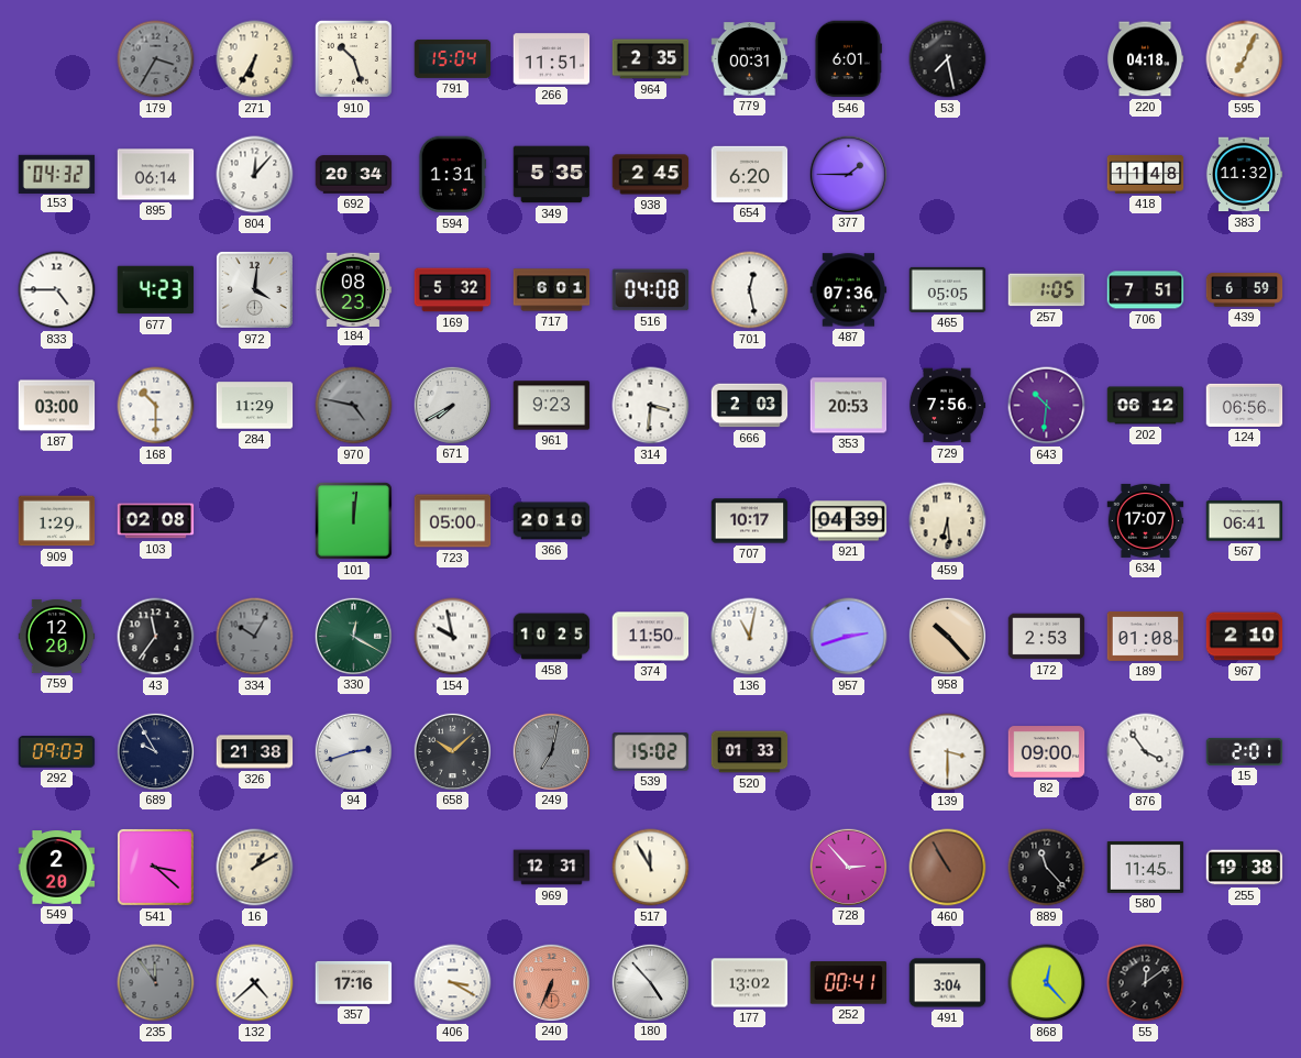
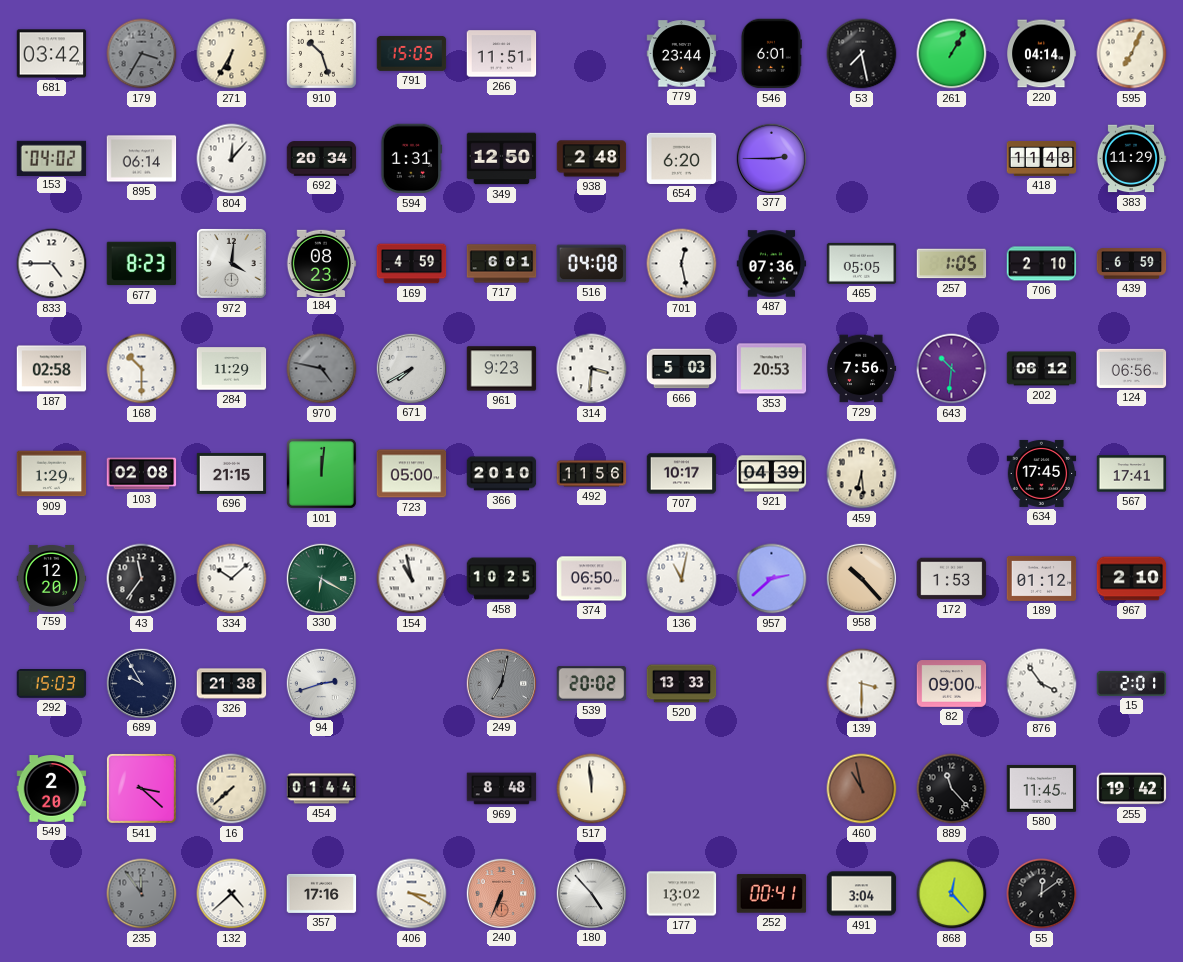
681: none -> 03:42
791: 15:04 -> 15:05
964: 2:35 -> none
779: 00:31 -> 23:44
261: none -> 1:05
220: 04:18 -> 04:14
153: 04:32 -> 04:02
349: 5:35 -> 12:50
938: 2:45 -> 2:48
377: 1:45 -> 2:45
383: 11:32 -> 11:29
677: 4:23 -> 8:23
169: 5:32 -> 4:59
706: 7:51 -> 2:10
187: 03:00 -> 02:58
666: 2:03 -> 5:03
696: none -> 21:15
492: none -> 11:56
634: 17:07 -> 17:45
567: 06:41 -> 17:41
334: 10:05 -> 10:08
334 dial: grey -> white
330: 12:20 -> 6:20
154: 9:58 -> 10:58
374: 11:50 -> 06:50
957: 2:42 -> 2:38
172: 2:53 -> 1:53
189: 01:08 -> 01:12
292: 09:03 -> 15:03
658: 10:08 -> none
539: 15:02 -> 20:02
520: 01:33 -> 13:33
16: 1:10 -> 7:38
454: none -> 01:44
969: 12:31 -> 8:48
517: 11:55 -> 11:59
728: 2:53 -> none
460: 10:55 -> 10:58
255: 19:38 -> 19:42
